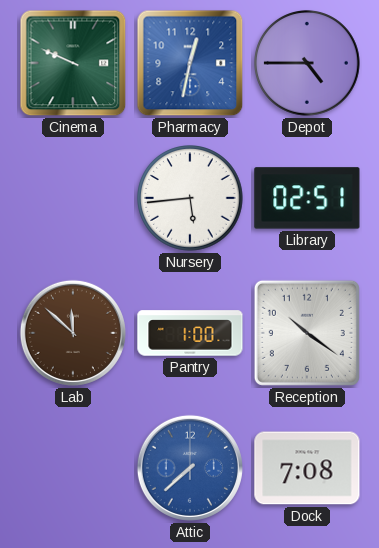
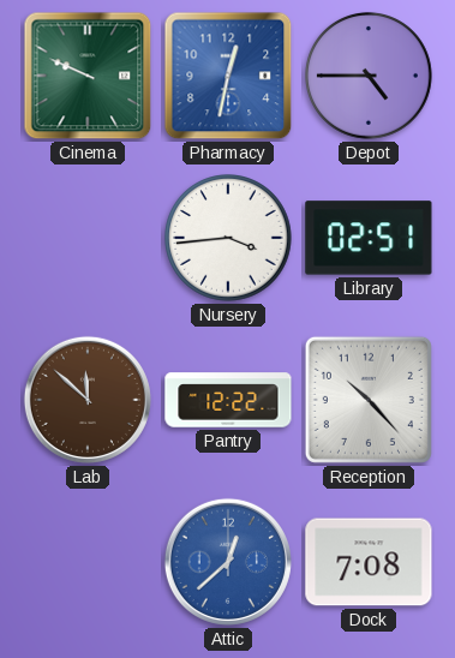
Nursery: 5:44 -> 3:44
Pantry: 1:00 -> 12:22
Reception: 10:21 -> 10:23
Attic: 7:38 -> 12:38
